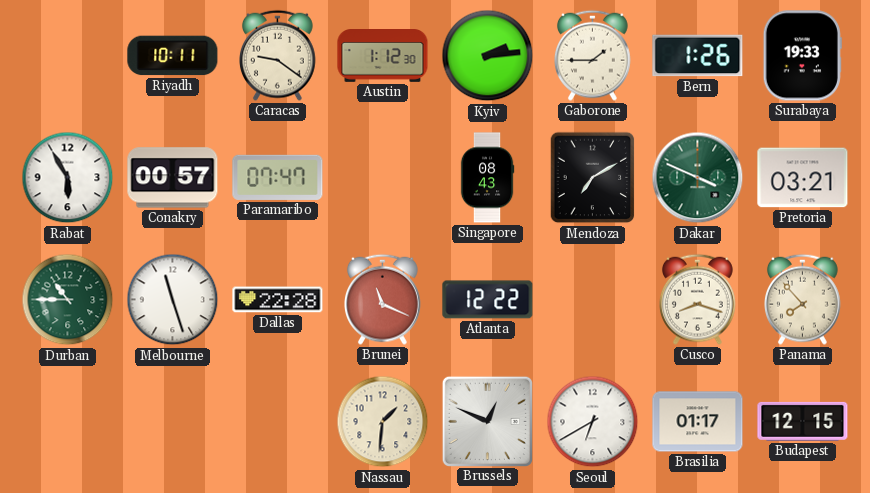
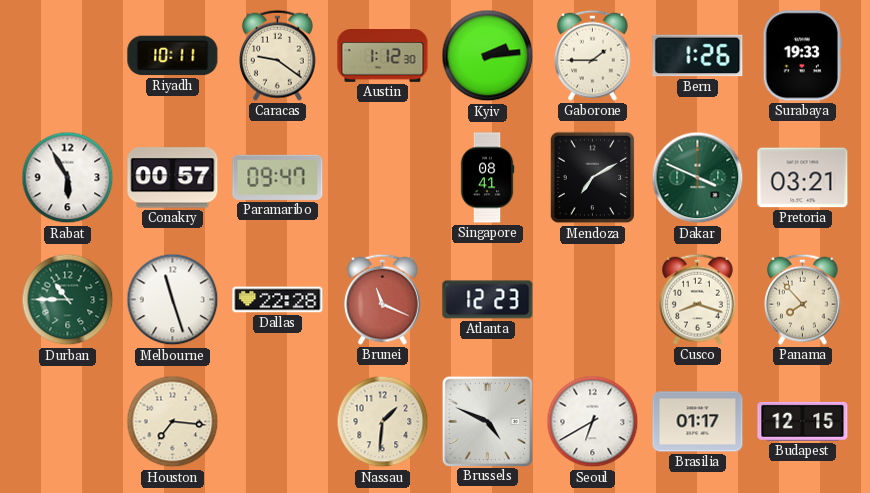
Paramaribo: 07:47 -> 09:47
Singapore: 08:43 -> 08:41
Atlanta: 12:22 -> 12:23
Houston: none -> 7:16
Brussels: 12:49 -> 4:49
